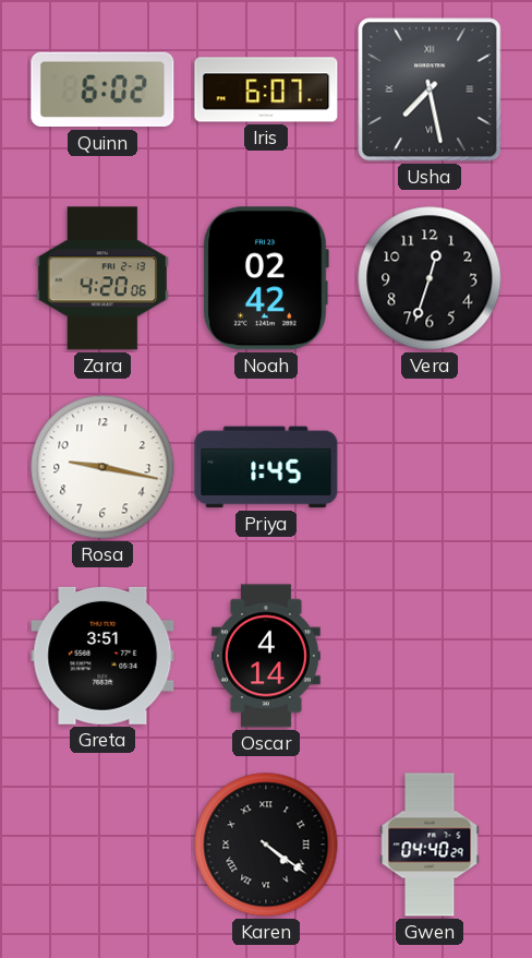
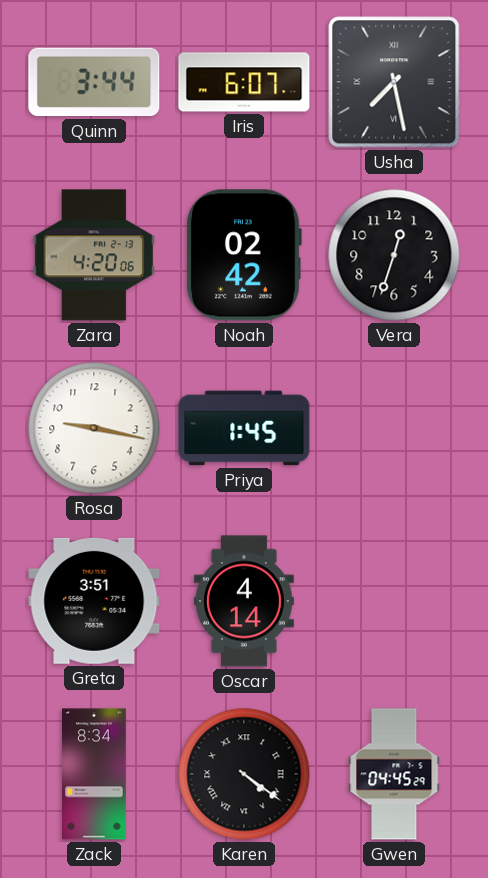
Quinn: 6:02 -> 3:44
Zack: none -> 8:34
Gwen: 04:40 -> 04:45
